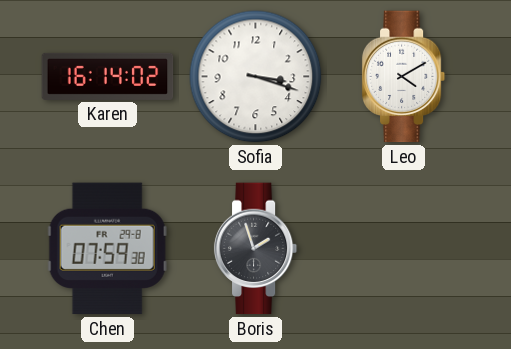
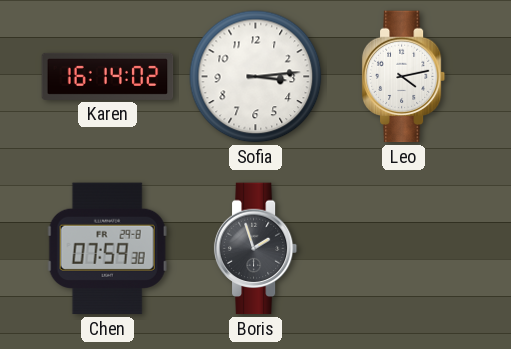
Sofia: 3:18 -> 3:14
Leo: 4:10 -> 4:13
